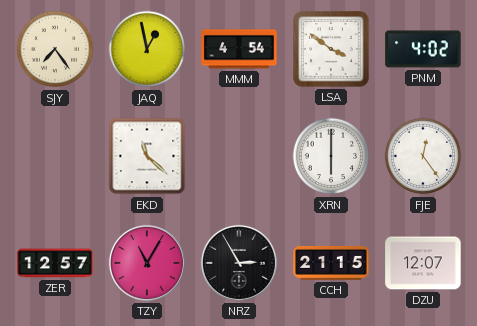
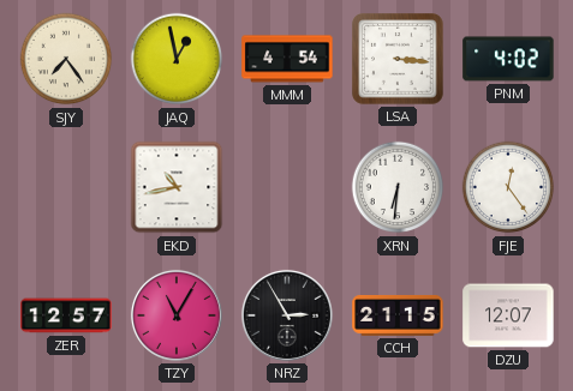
LSA: 3:51 -> 3:16
EKD: 11:22 -> 10:43
XRN: 6:00 -> 6:31
